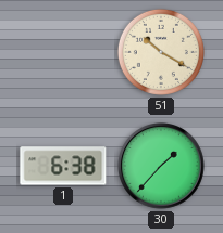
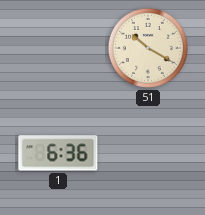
1: 6:38 -> 6:36
30: 1:37 -> none
